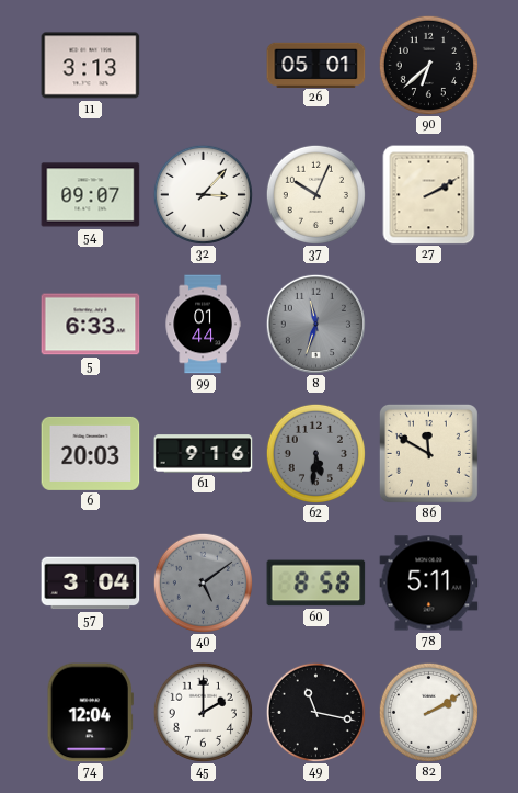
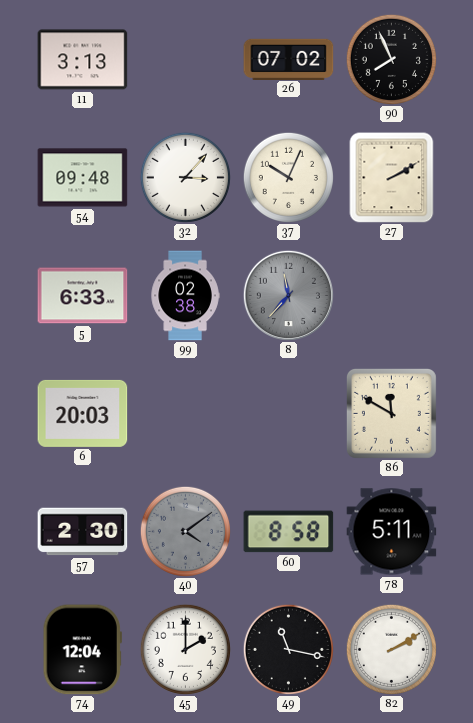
26: 05:01 -> 07:02
90: 6:38 -> 7:56
54: 09:07 -> 09:48
99: 01:44 -> 02:38
8: 11:33 -> 11:37
61: 9:16 -> none
62: 5:31 -> none
57: 3:04 -> 2:30
40: 5:09 -> 4:09
